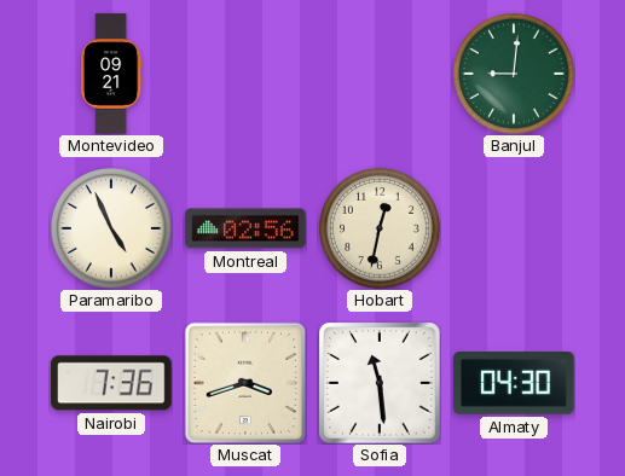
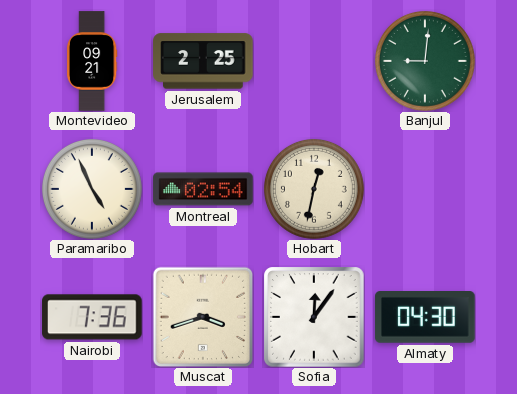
Jerusalem: none -> 2:25
Montreal: 02:56 -> 02:54
Sofia: 11:29 -> 12:06
